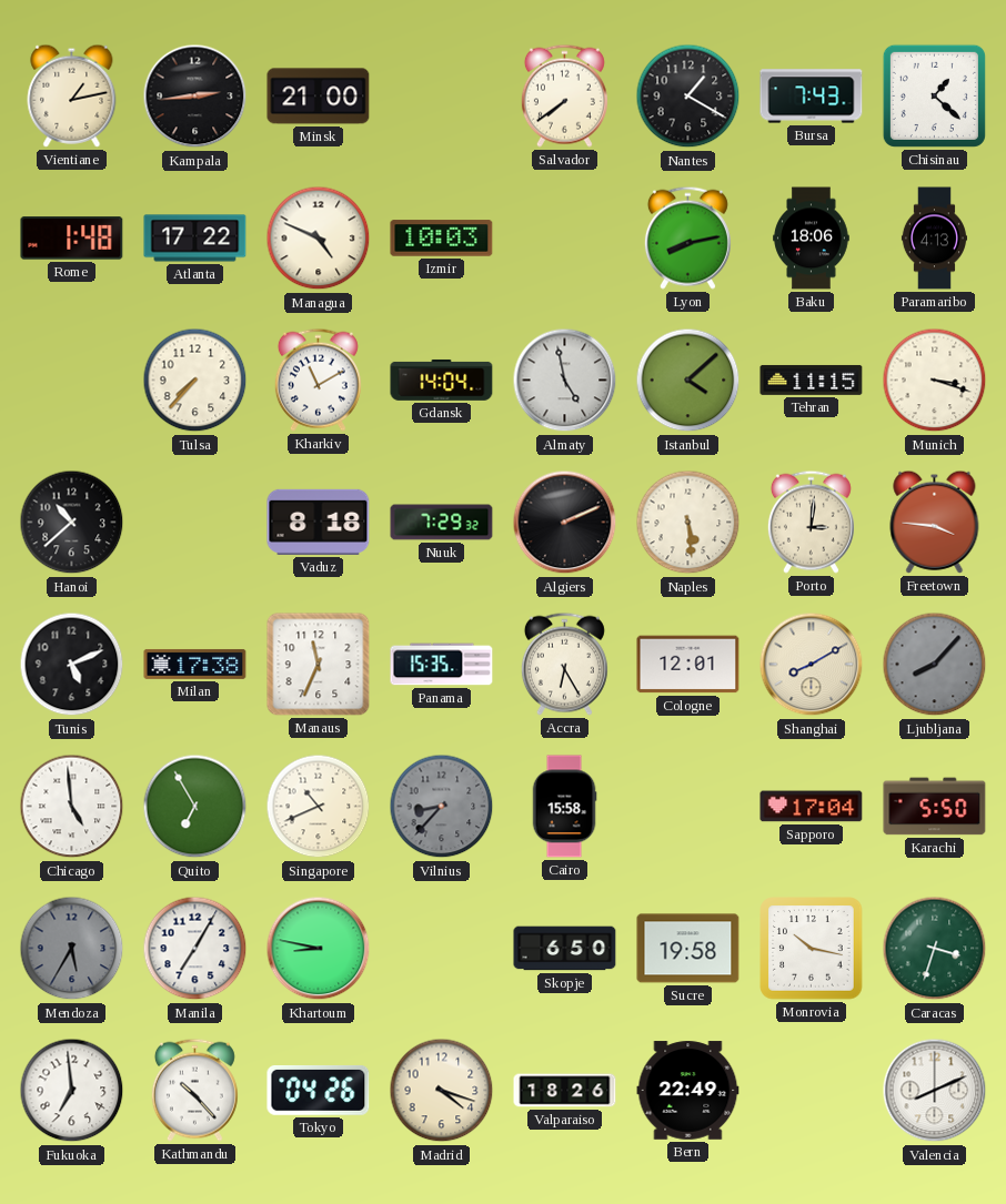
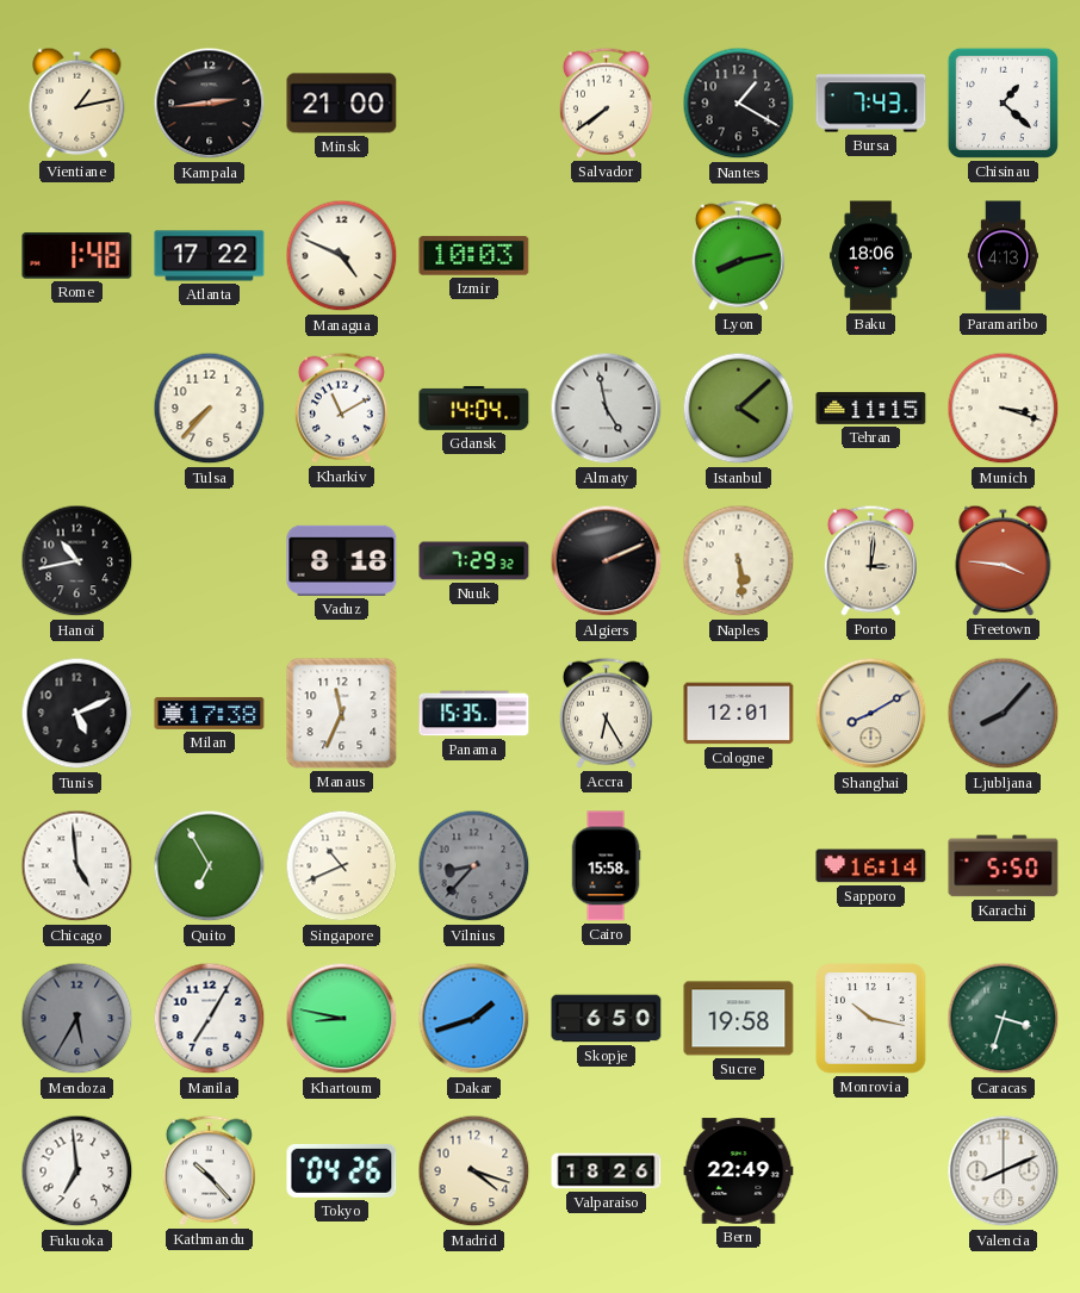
Hanoi: 10:38 -> 10:43
Sapporo: 17:04 -> 16:14
Dakar: none -> 1:42
